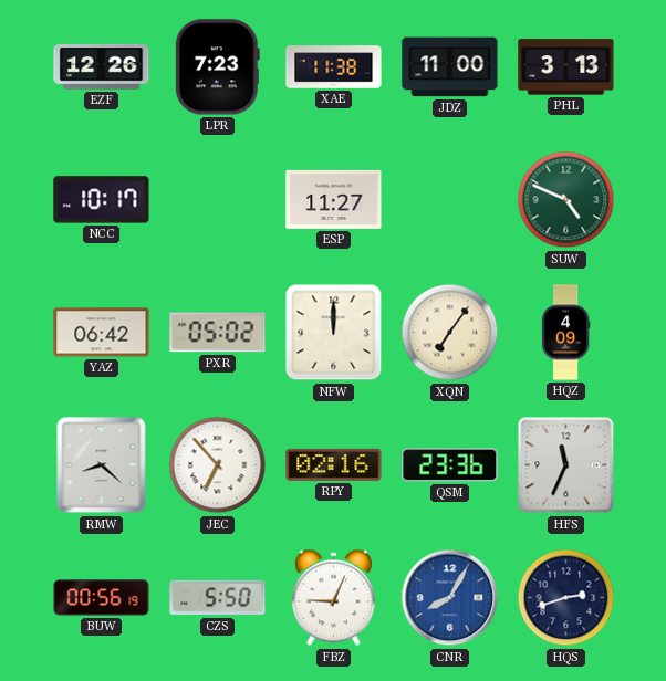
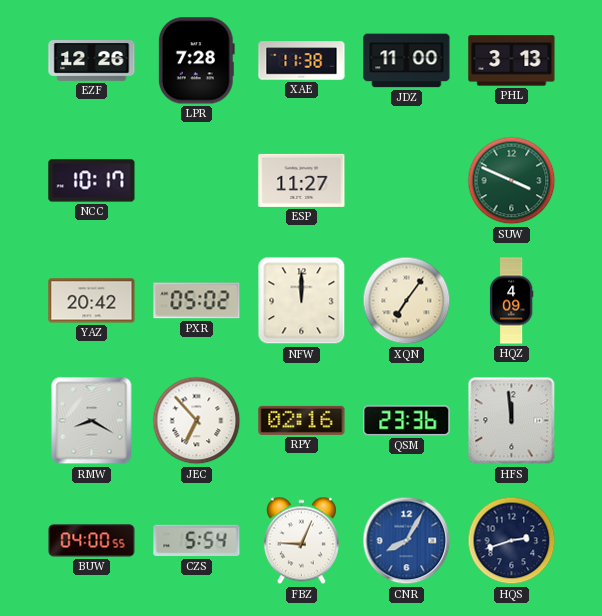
LPR: 7:23 -> 7:28
SUW: 4:49 -> 3:49
YAZ: 06:42 -> 20:42
RMW: 8:22 -> 8:20
HFS: 11:34 -> 11:59
BUW: 00:56 -> 04:00
CZS: 5:50 -> 5:54
